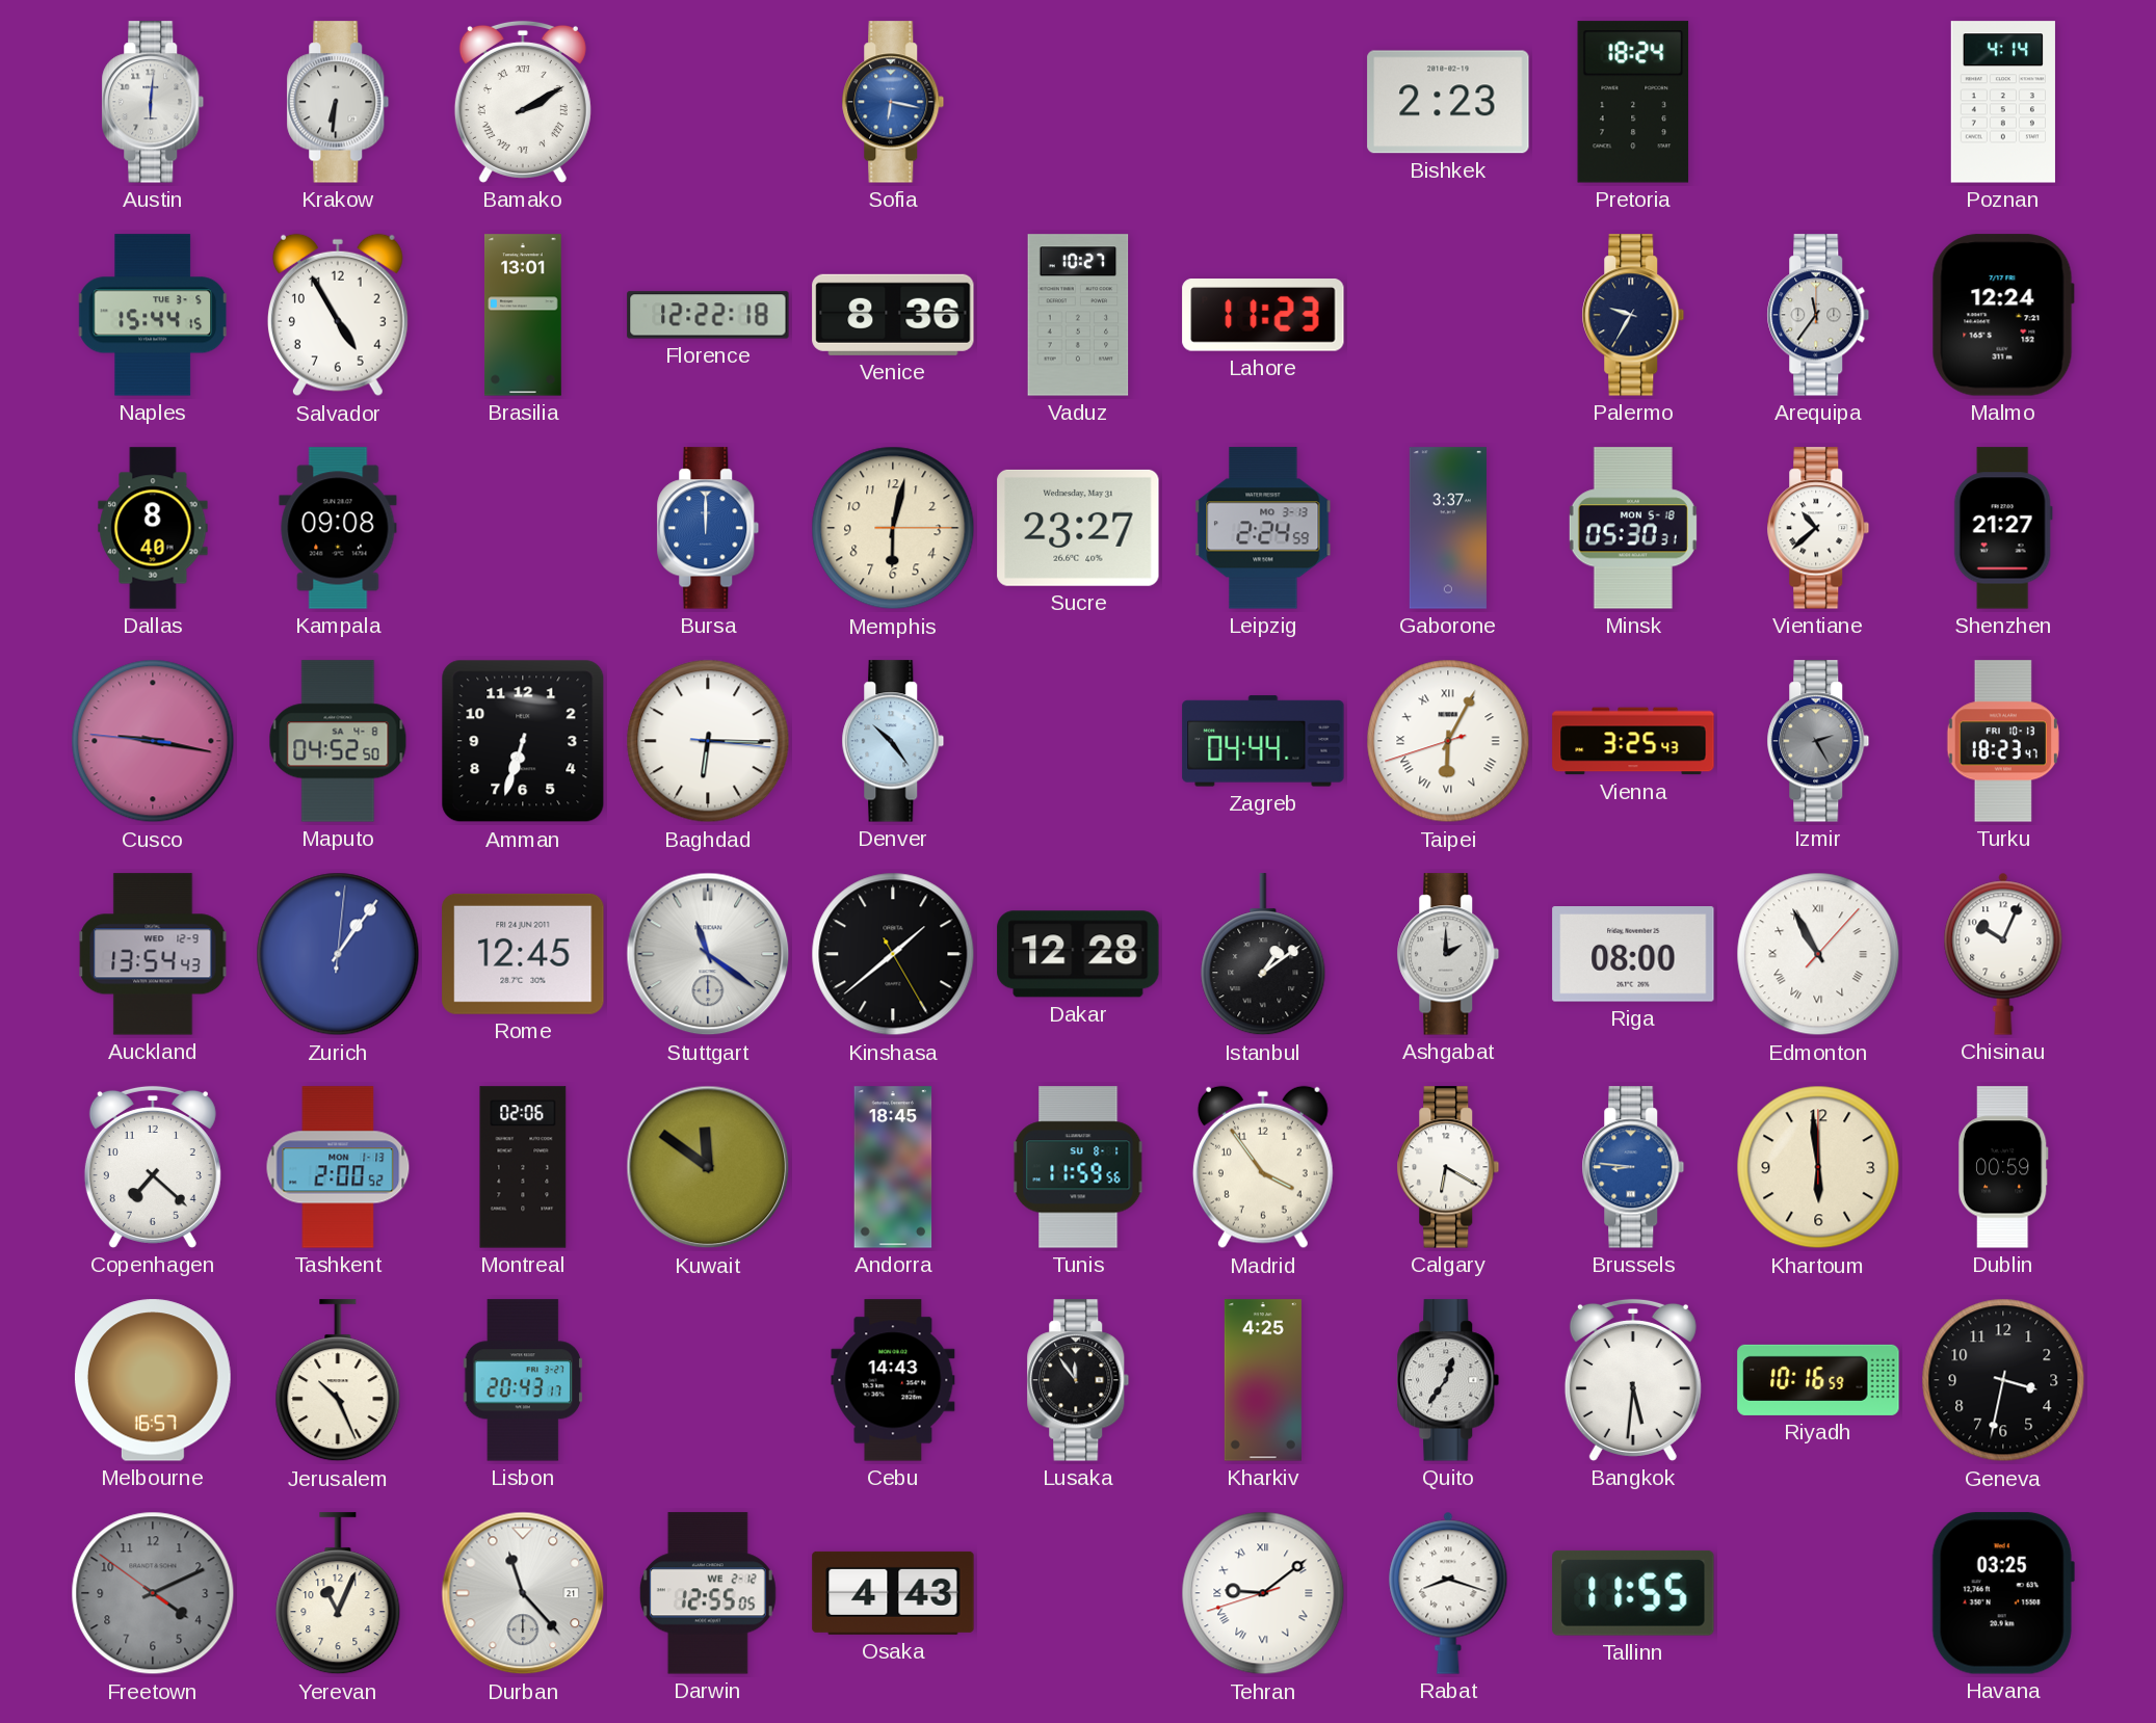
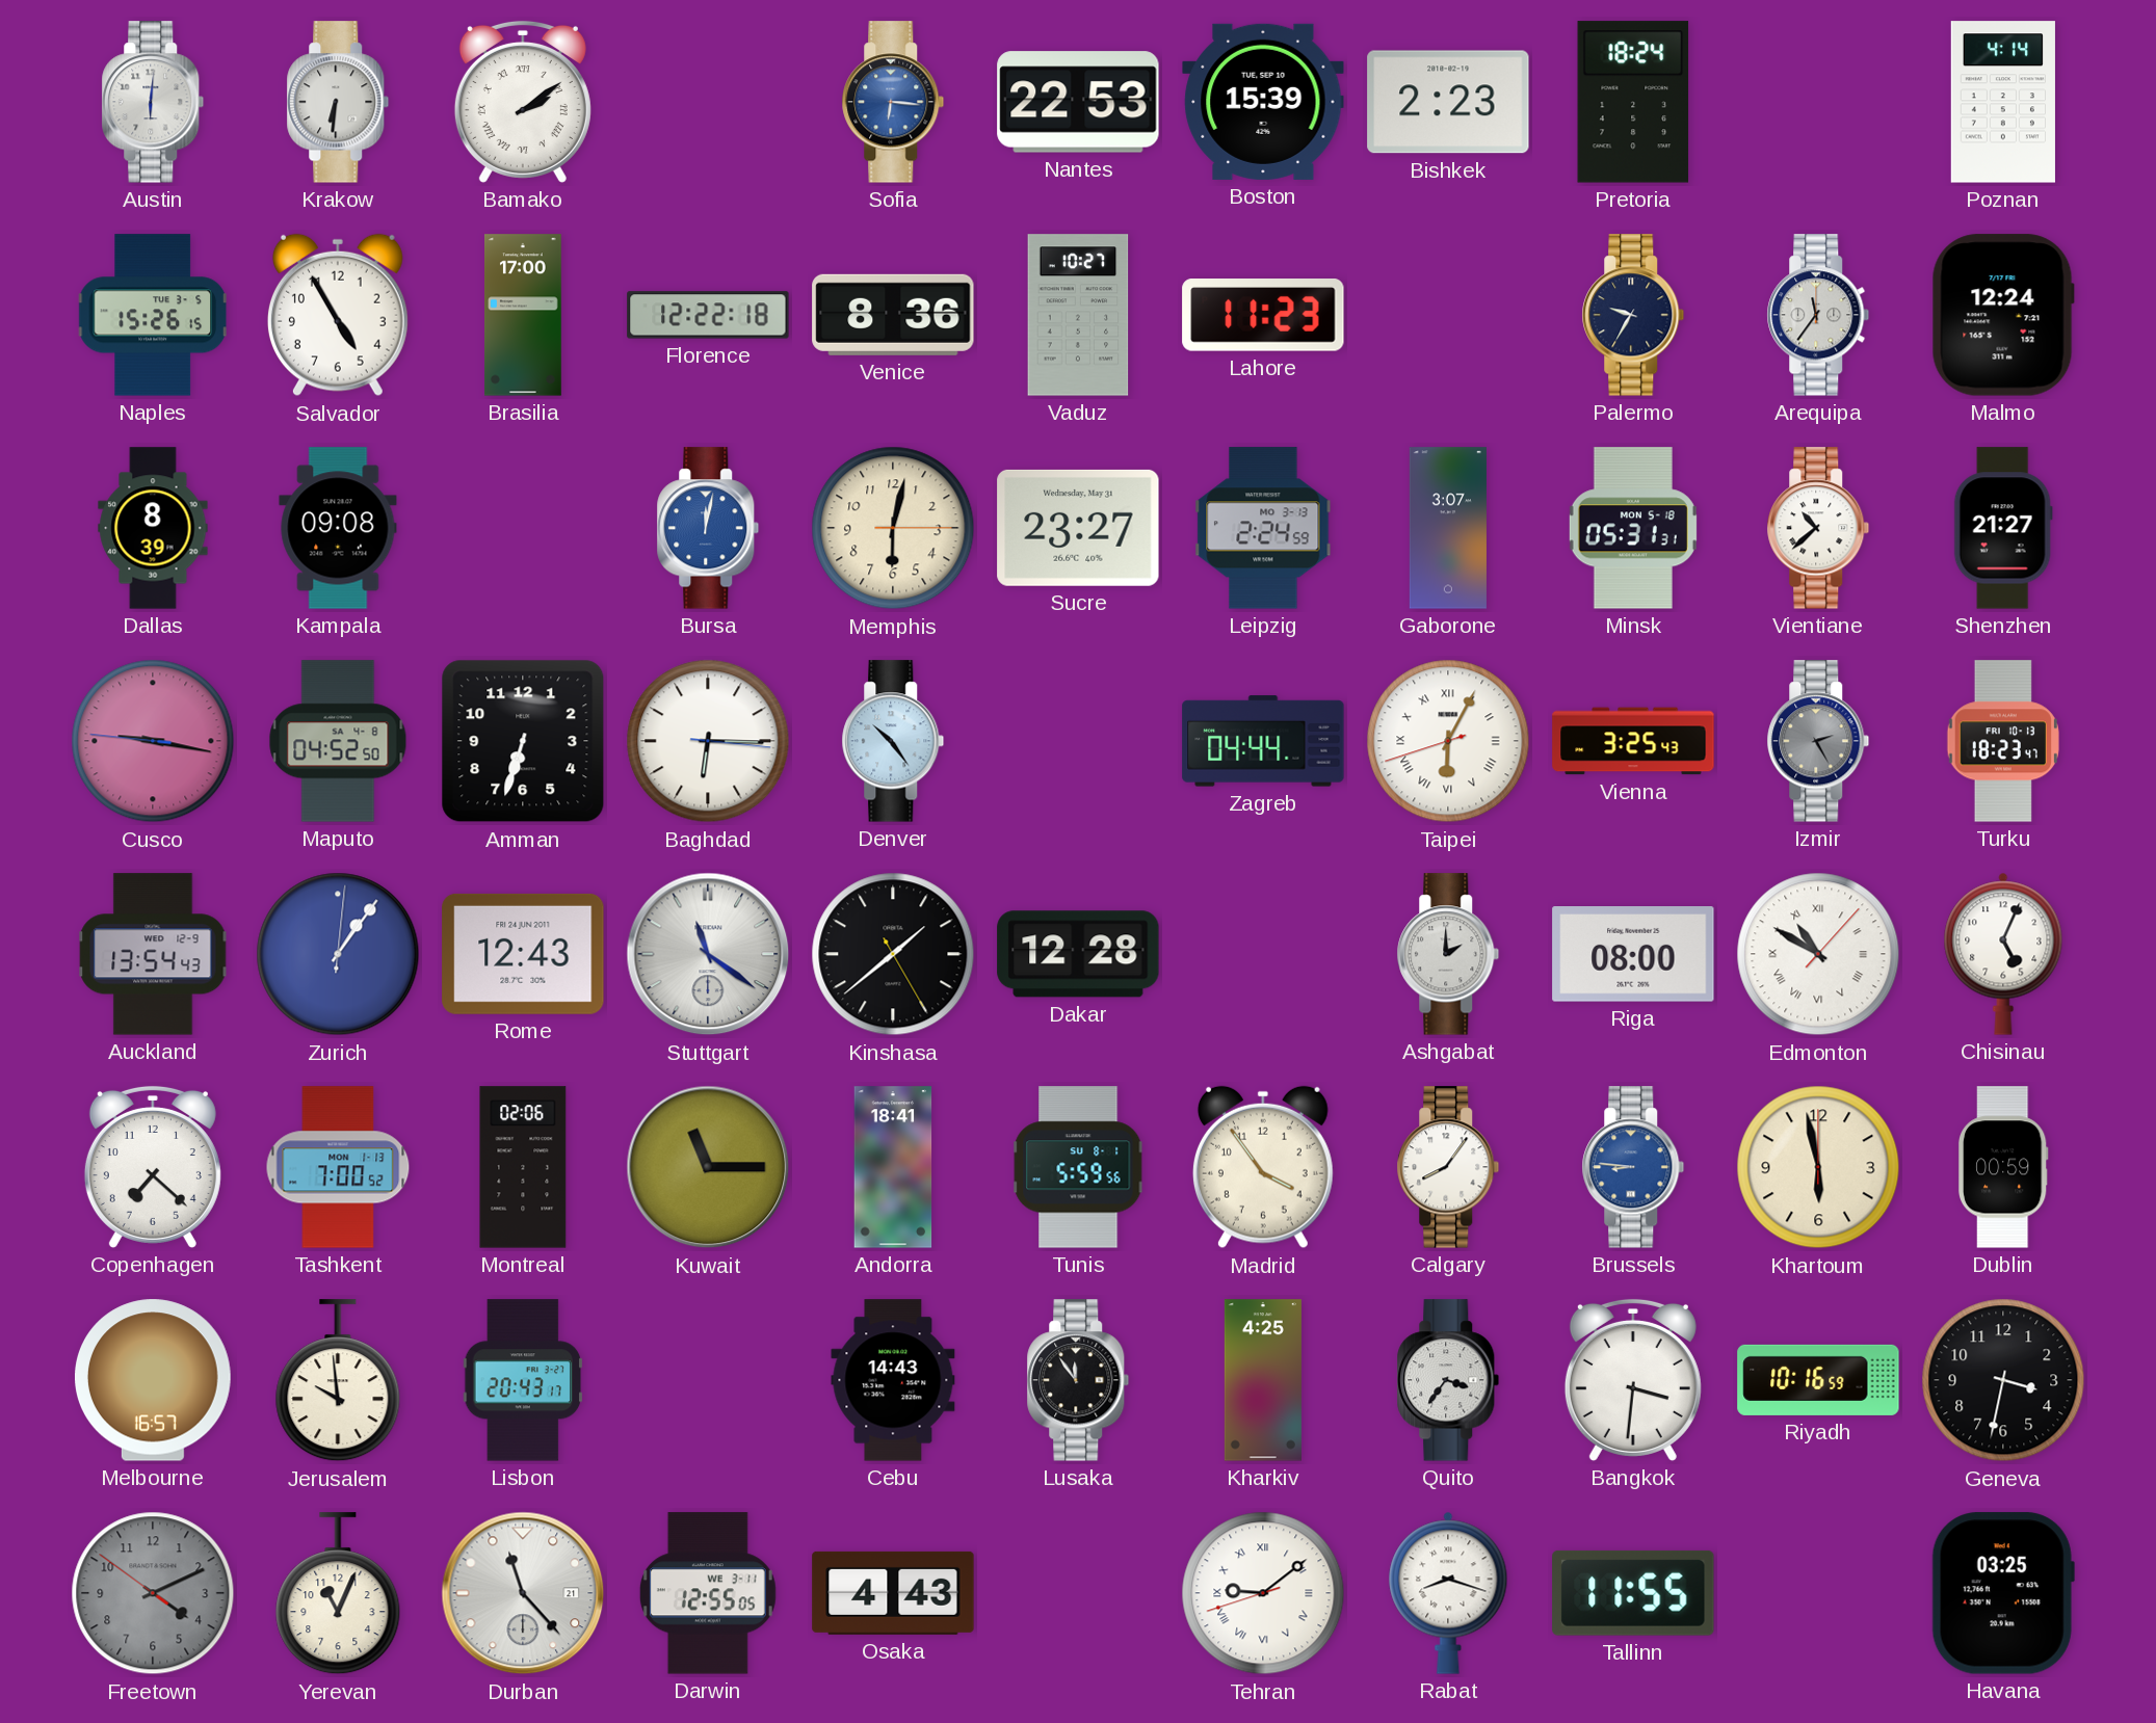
Bamako: 2:10 -> 2:09
Sofia: 6:17 -> 6:16
Nantes: none -> 22:53
Boston: none -> 15:39
Naples: 15:44 -> 15:26
Brasilia: 13:01 -> 17:00
Dallas: 8:40 -> 8:39
Bursa: 12:00 -> 12:02
Gaborone: 3:37 -> 3:07
Minsk: 05:30 -> 05:31
Rome: 12:45 -> 12:43
Istanbul: 1:09 -> none
Edmonton: 10:55 -> 10:50
Chisinau: 10:04 -> 5:04
Tashkent: 2:00 -> 7:00
Kuwait: 11:51 -> 11:15
Andorra: 18:45 -> 18:41
Tunis: 11:59 -> 5:59
Calgary: 6:20 -> 8:06
Khartoum: 5:59 -> 5:58
Jerusalem: 10:26 -> 9:59
Quito: 12:36 -> 3:36
Bangkok: 5:31 -> 3:31
Darwin date: WE 2-12 -> WE 3-11
